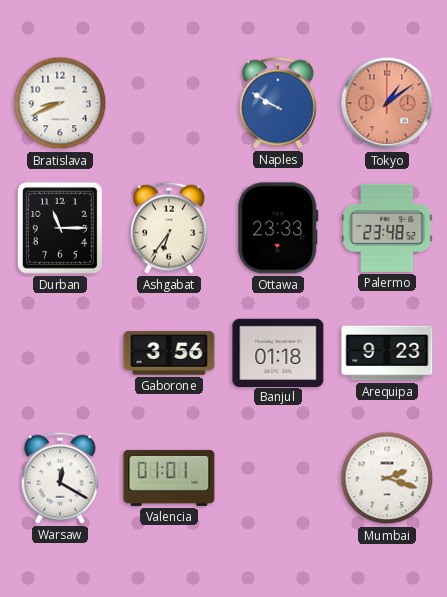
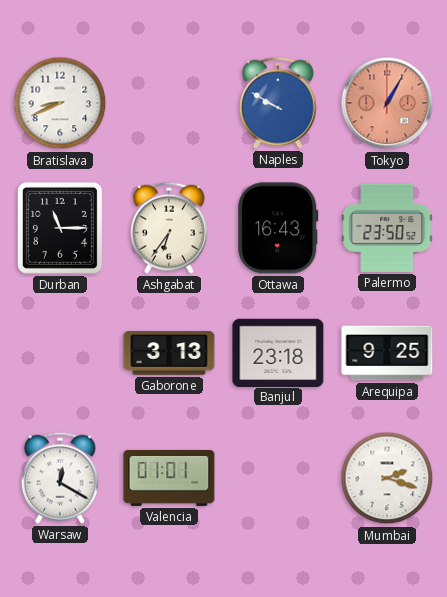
Tokyo: 1:09 -> 1:05
Ottawa: 23:33 -> 16:43
Palermo: 23:48 -> 23:50
Gaborone: 3:56 -> 3:13
Banjul: 01:18 -> 23:18
Arequipa: 9:23 -> 9:25
